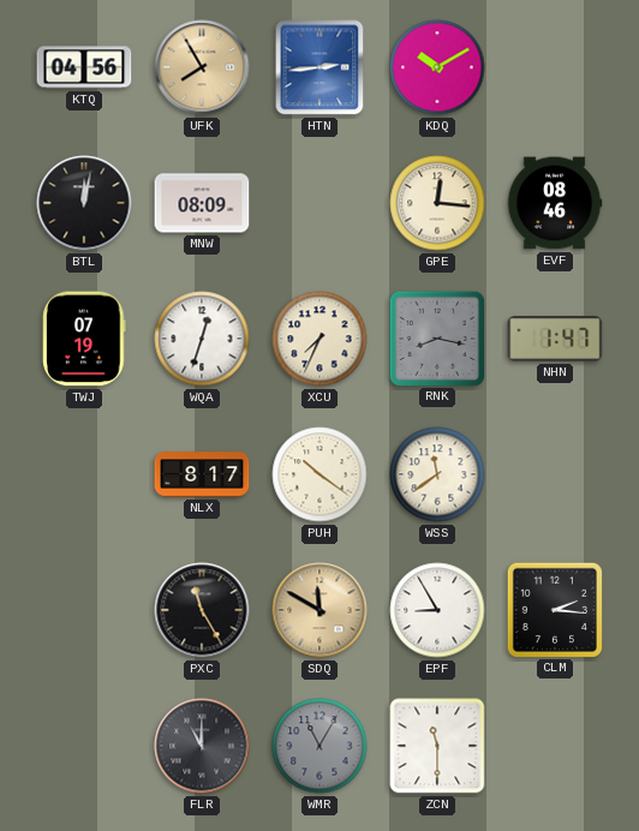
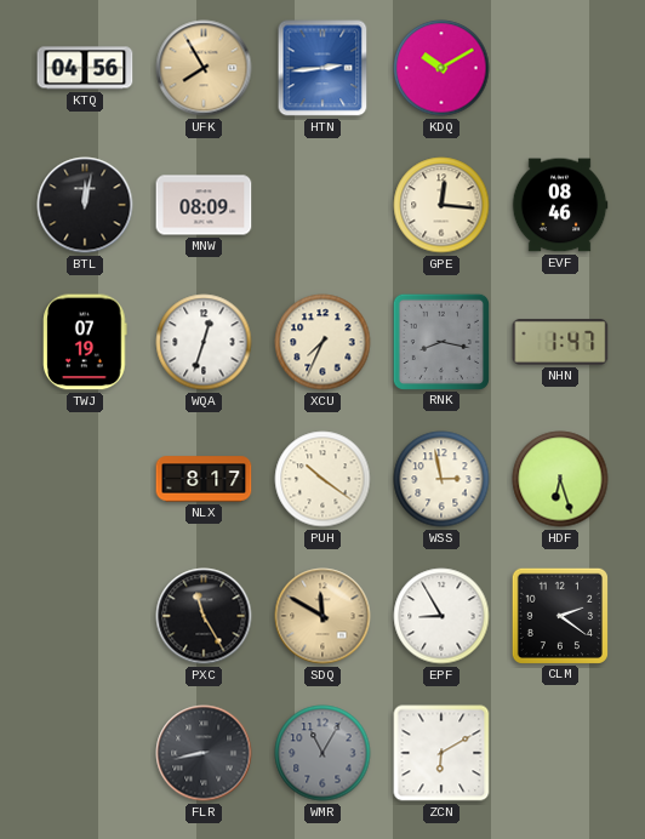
WSS: 11:39 -> 2:58
HDF: none -> 6:27
CLM: 2:16 -> 2:21
FLR: 11:00 -> 8:43
ZCN: 11:30 -> 6:10
